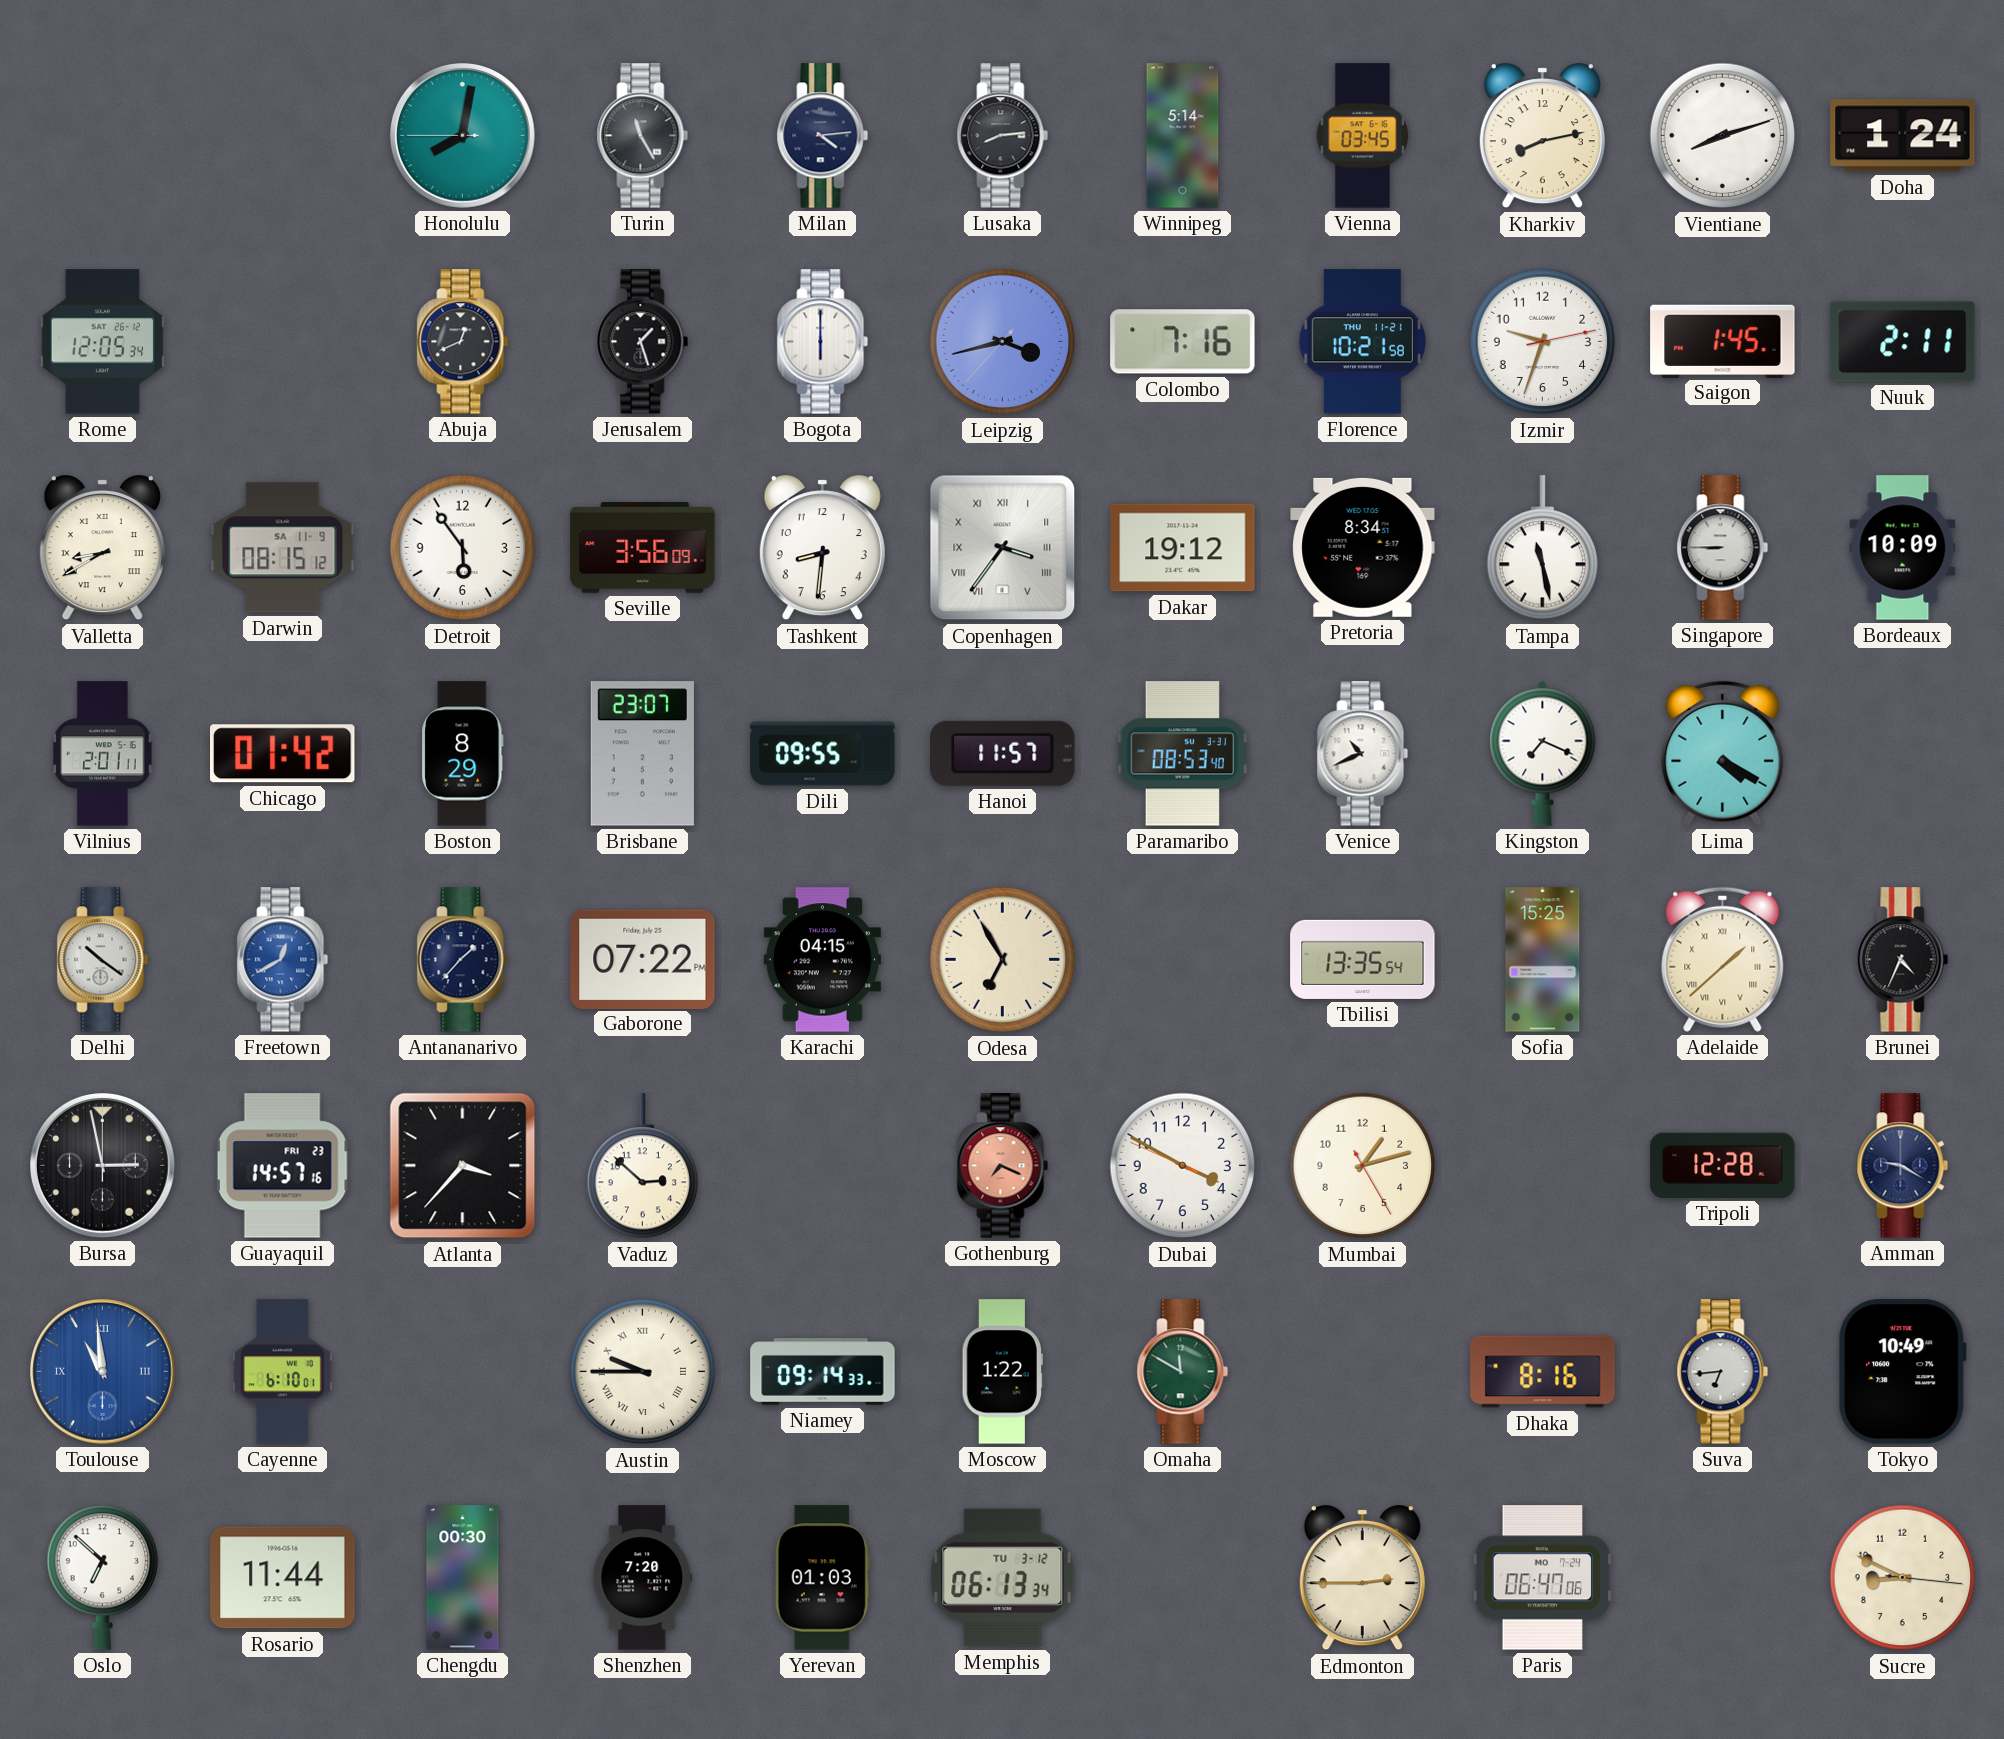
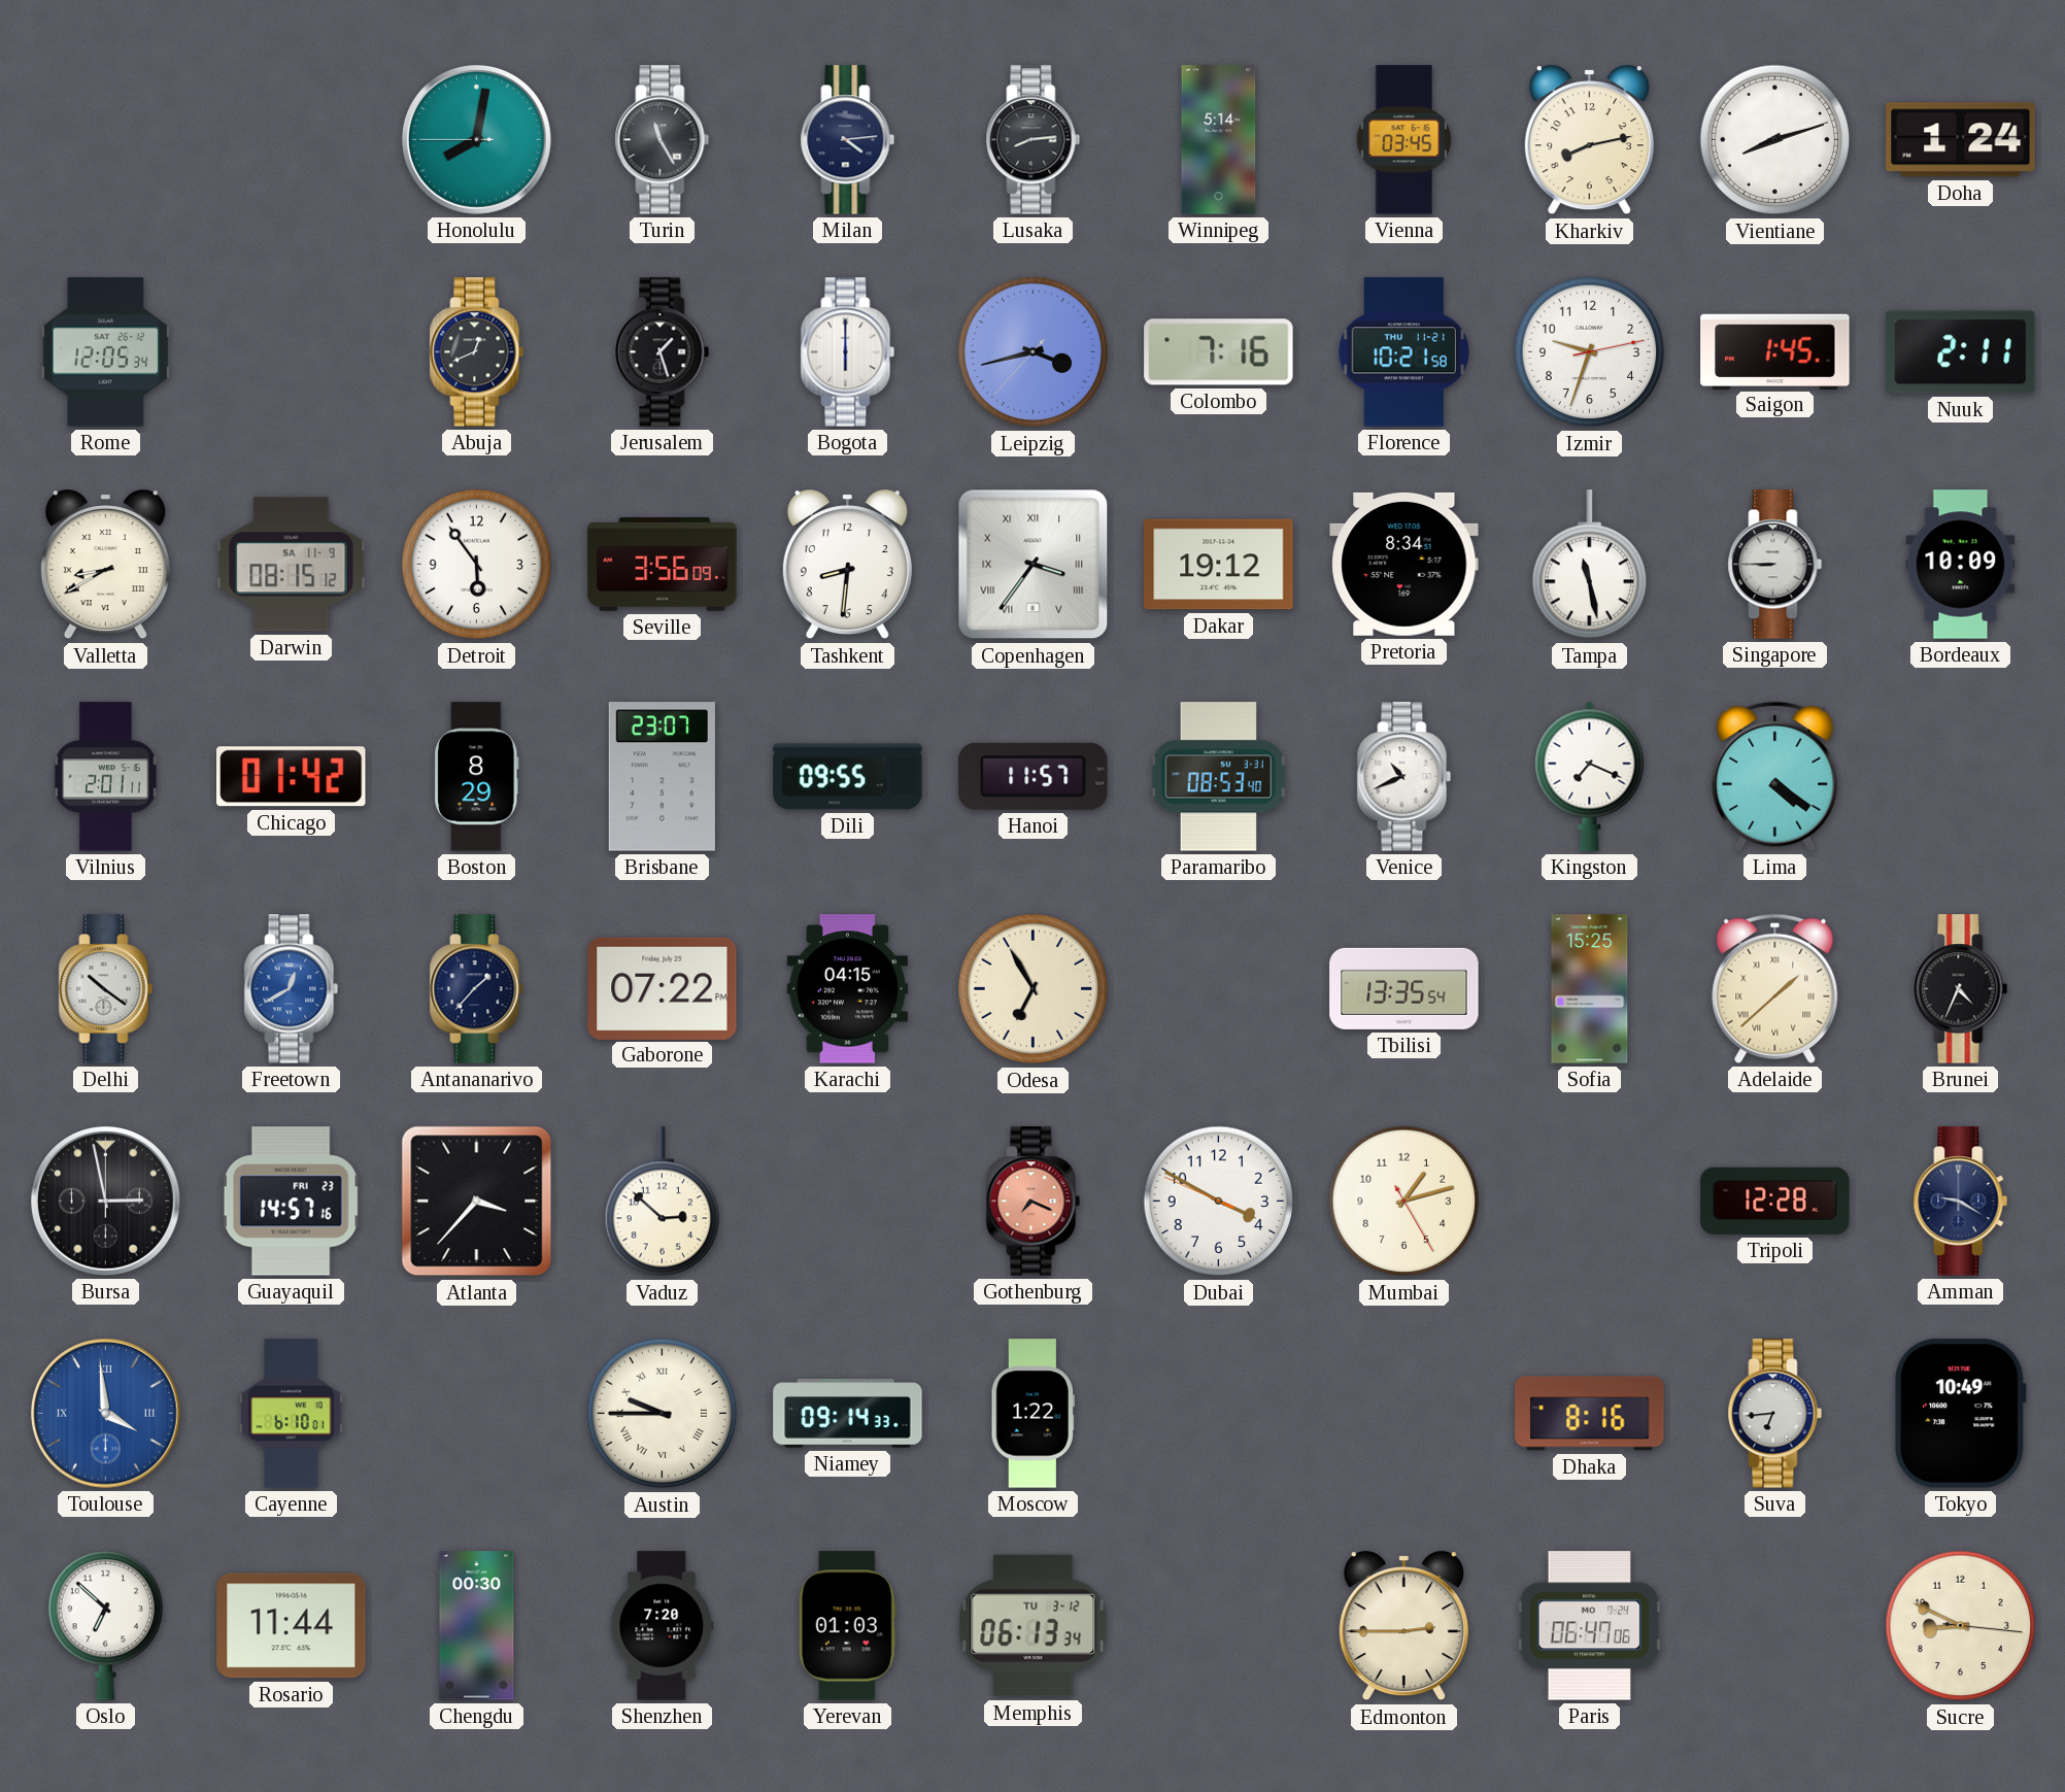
Lima: 4:20 -> 4:21
Toulouse: 10:59 -> 3:59
Omaha: 11:50 -> none
